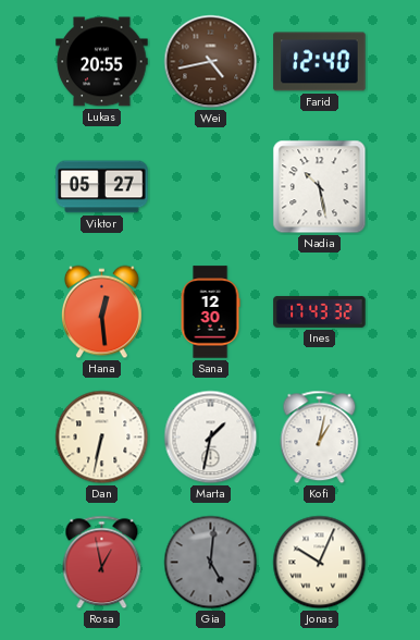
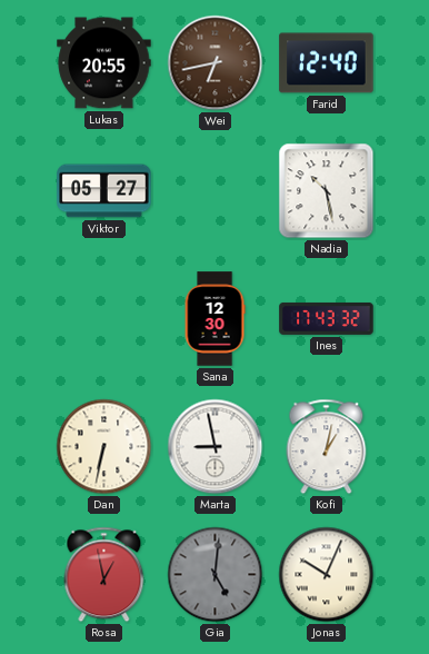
Wei: 4:43 -> 6:43
Hana: 12:29 -> none
Marta: 1:32 -> 8:58
